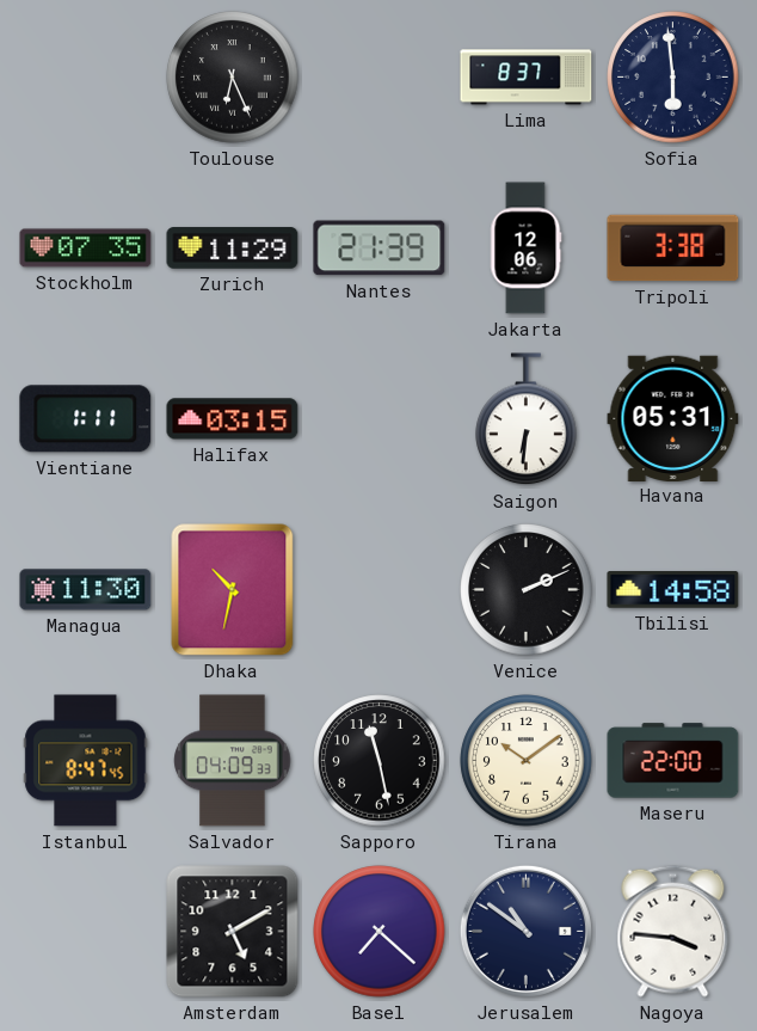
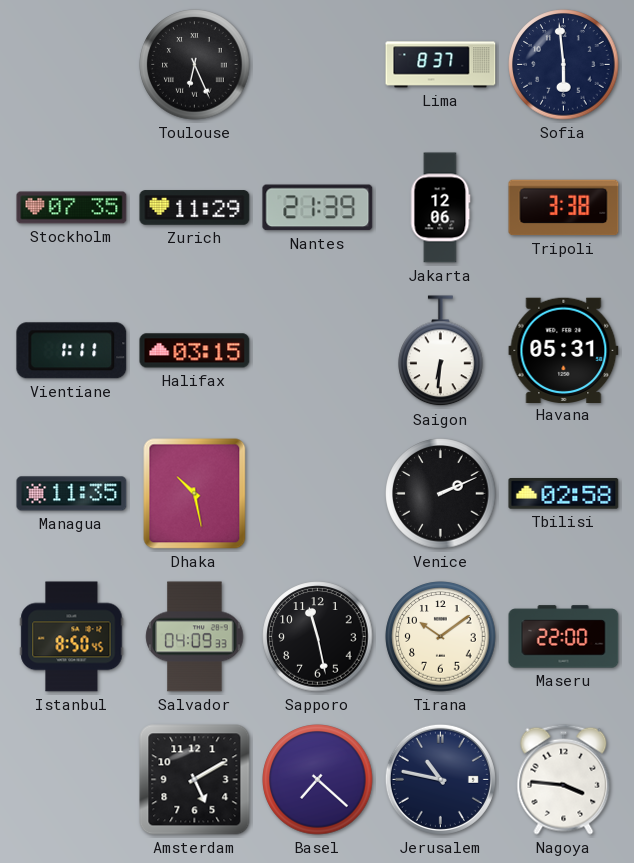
Managua: 11:30 -> 11:35
Dhaka: 10:32 -> 10:28
Tbilisi: 14:58 -> 02:58
Istanbul: 8:47 -> 8:50
Jerusalem: 10:51 -> 10:47
